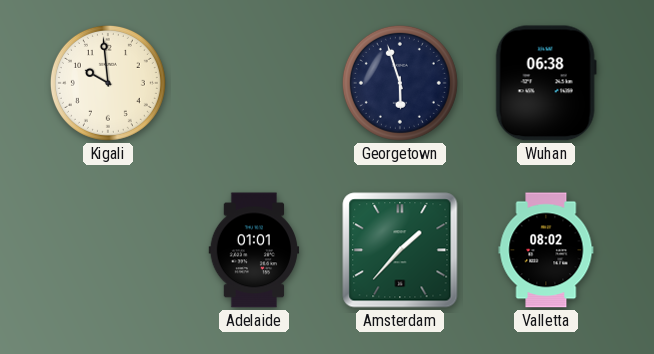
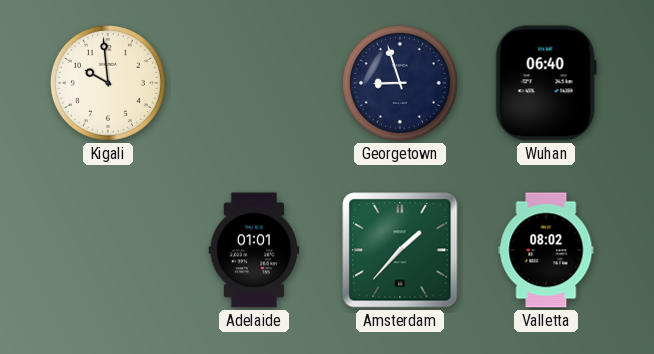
Georgetown: 5:57 -> 8:57
Wuhan: 06:38 -> 06:40
